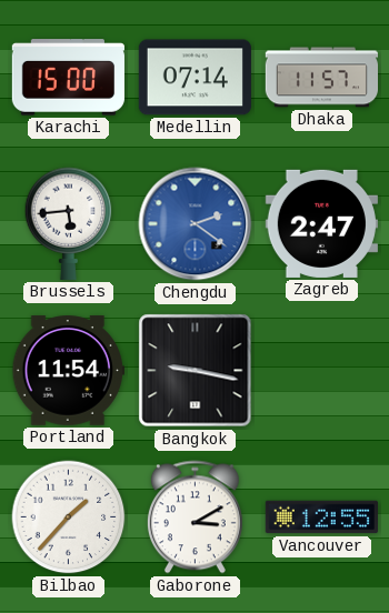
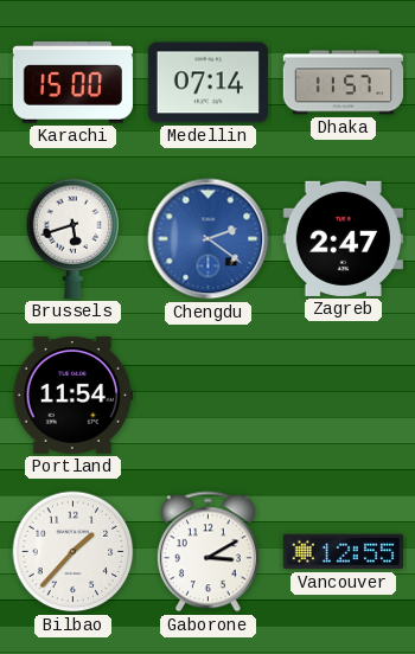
Brussels: 5:44 -> 5:42
Bangkok: 9:17 -> none
